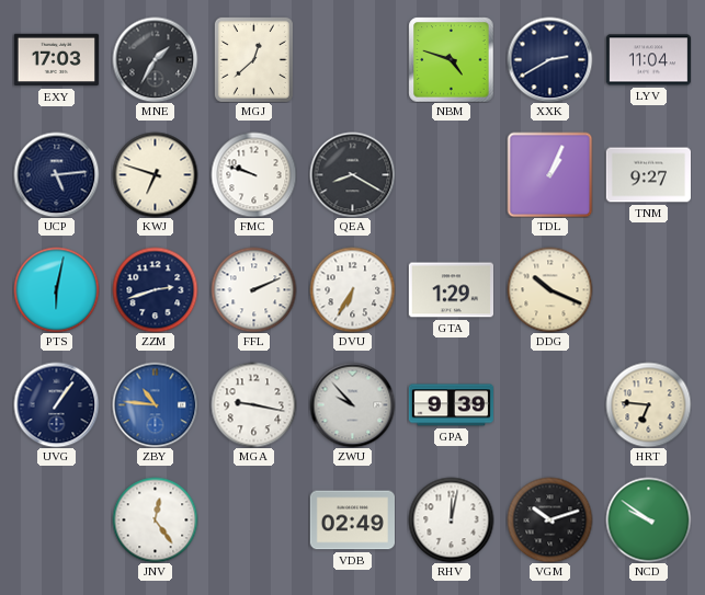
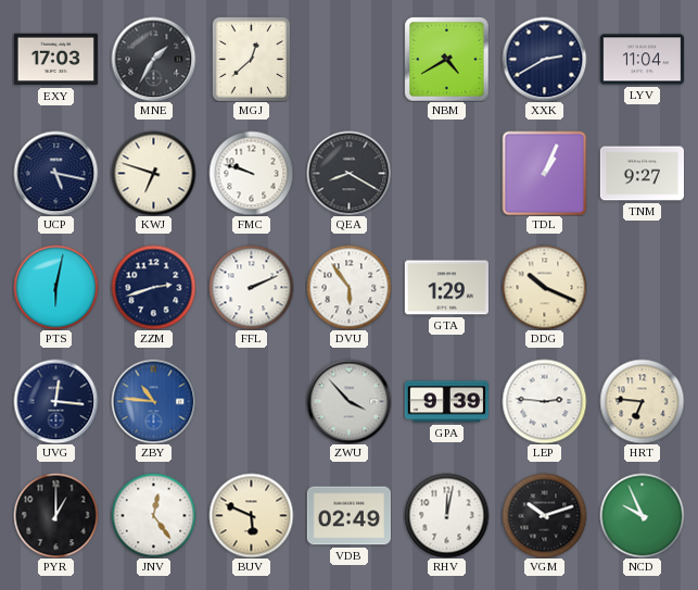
NBM: 4:48 -> 4:40
UCP: 5:14 -> 5:17
DVU: 6:35 -> 5:54
UVG: 1:06 -> 12:16
MGA: 9:17 -> none
ZWU: 9:53 -> 3:53
LEP: none -> 2:46
PYR: none -> 1:00
BUV: none -> 5:49
NCD: 9:51 -> 9:56
